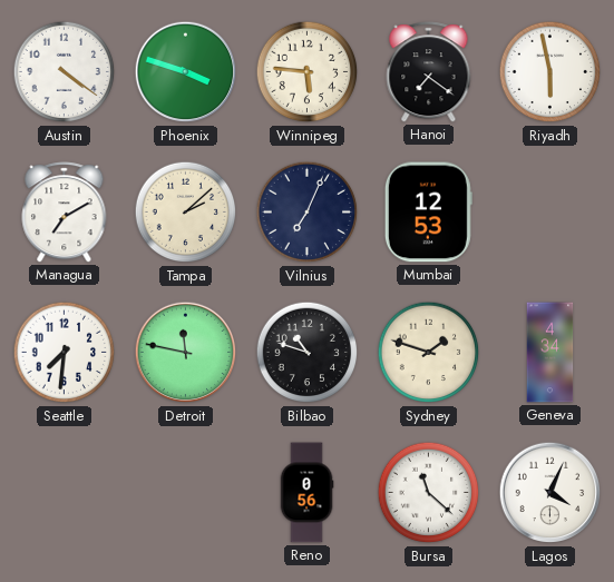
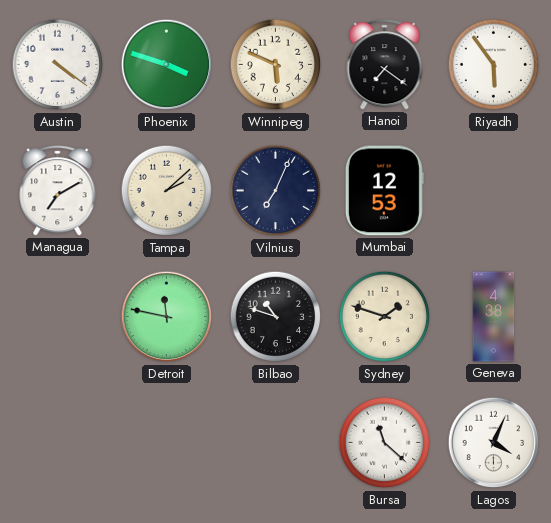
Winnipeg: 5:46 -> 5:49
Riyadh: 5:58 -> 5:54
Seattle: 7:31 -> none
Geneva: 4:34 -> 4:38
Reno: 0:56 -> none
